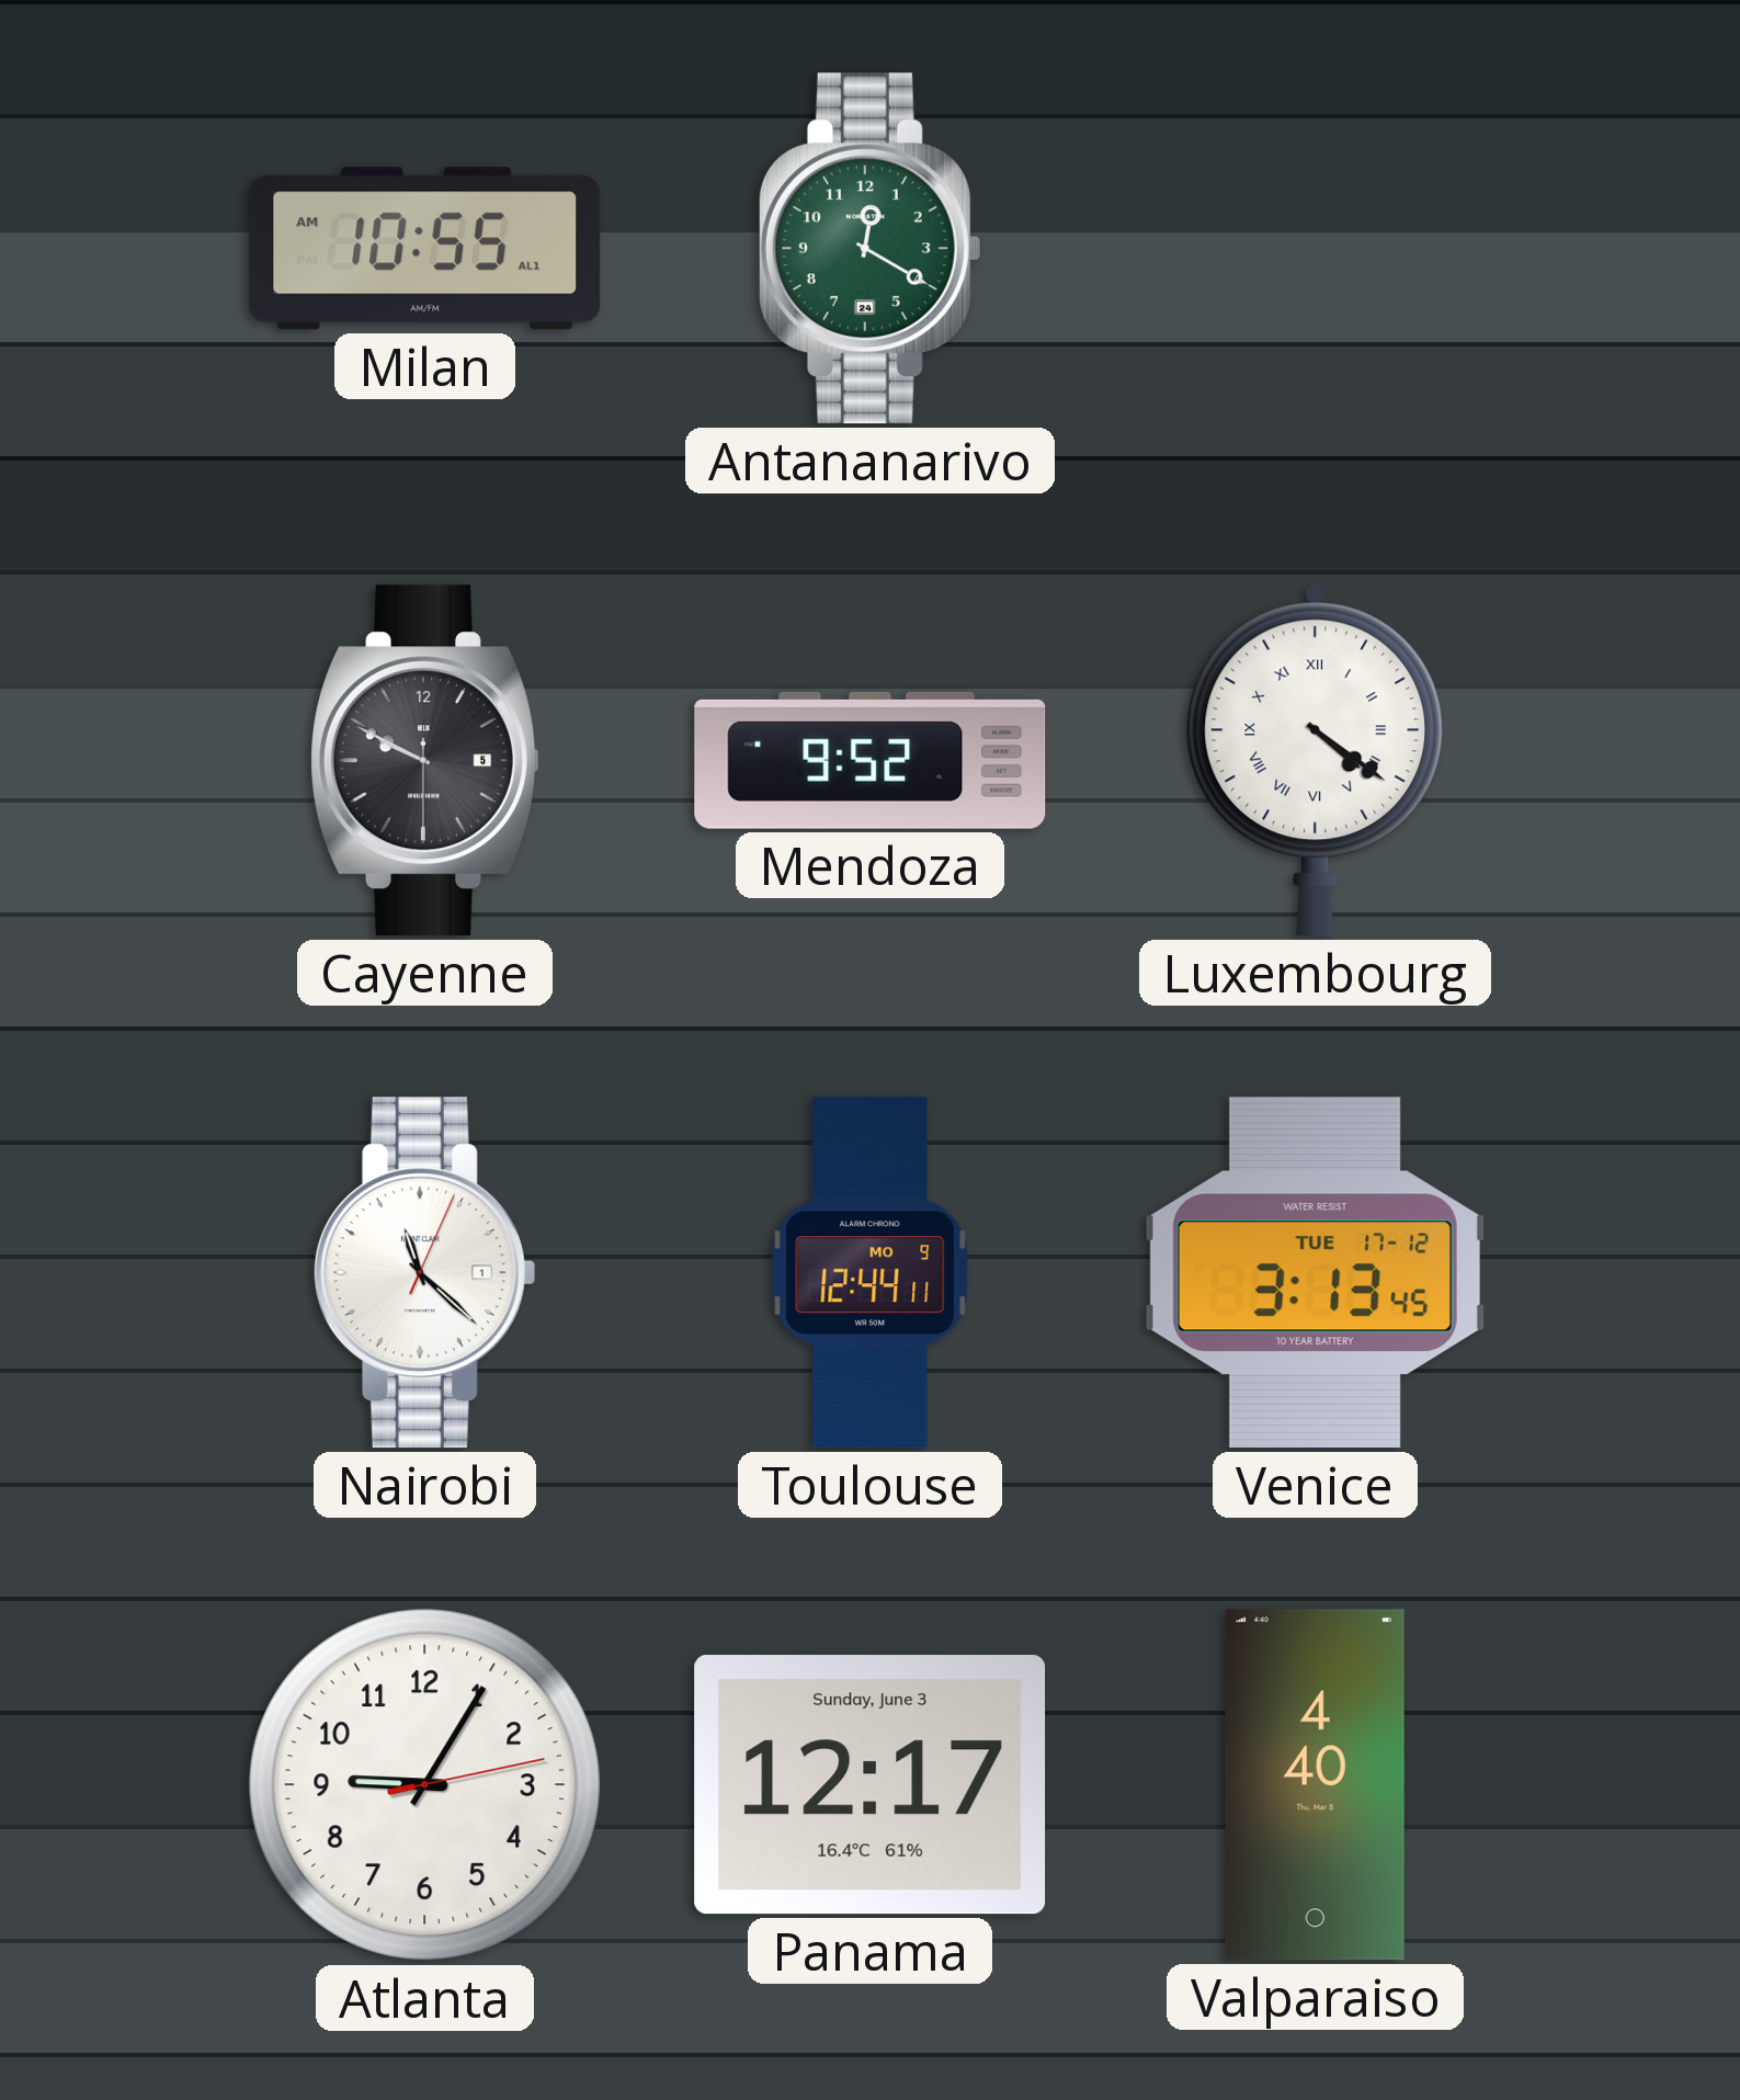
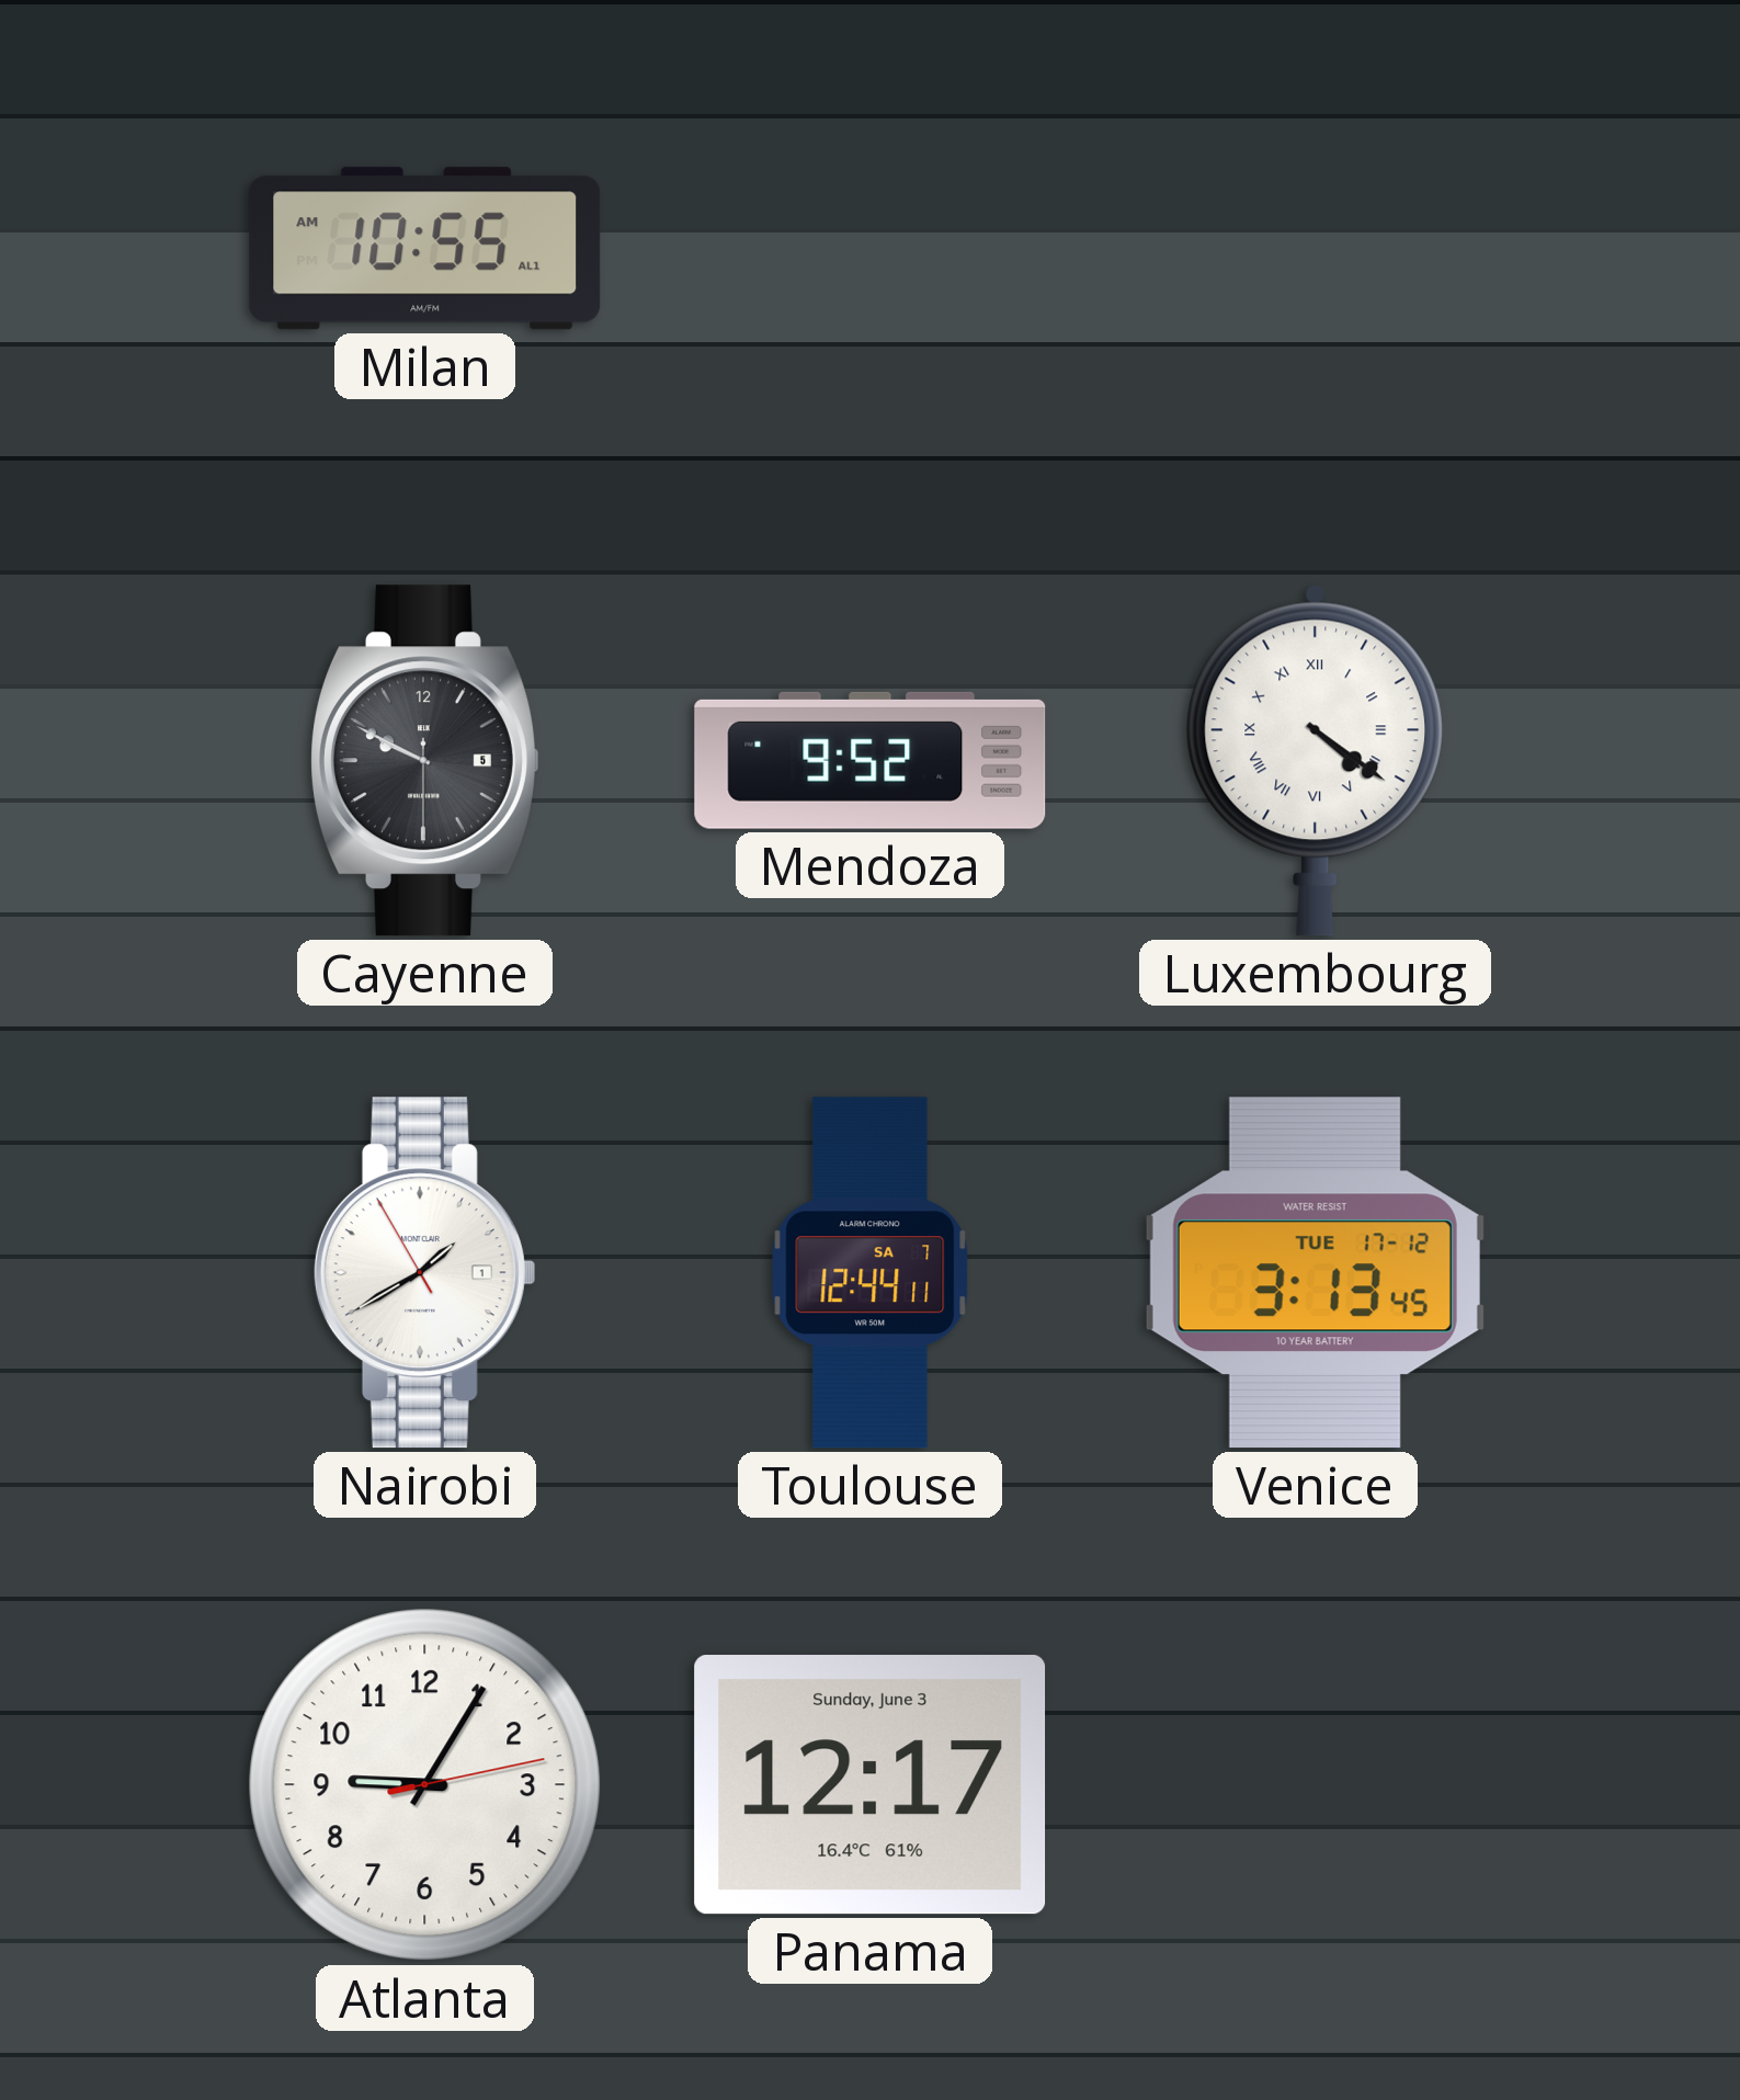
Antananarivo: 12:20 -> none
Nairobi: 11:22 -> 1:39
Toulouse date: MO 9 -> SA 7
Valparaiso: 4:40 -> none
